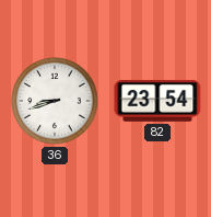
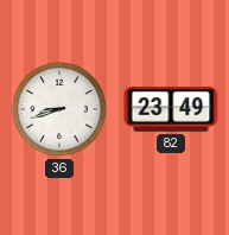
82: 23:54 -> 23:49
